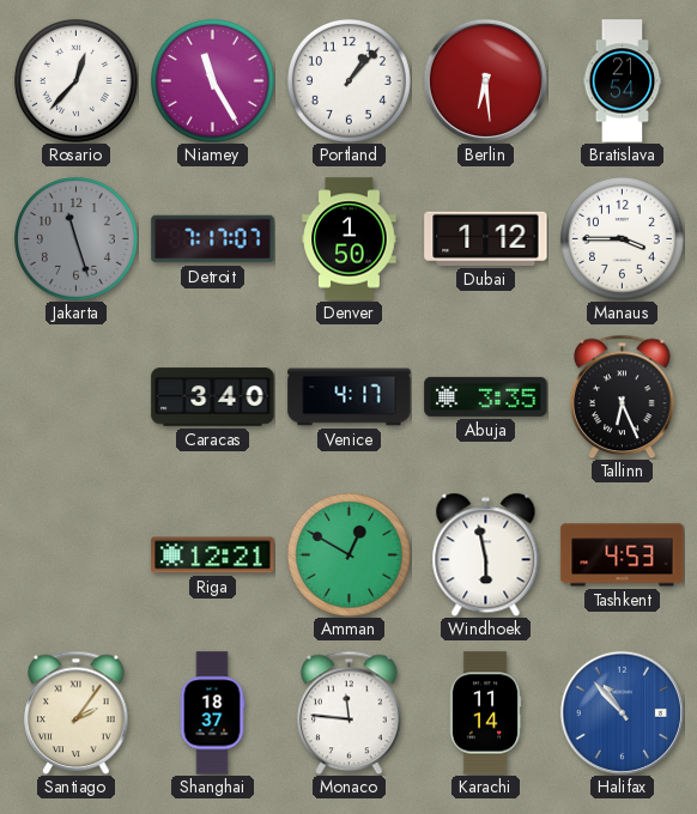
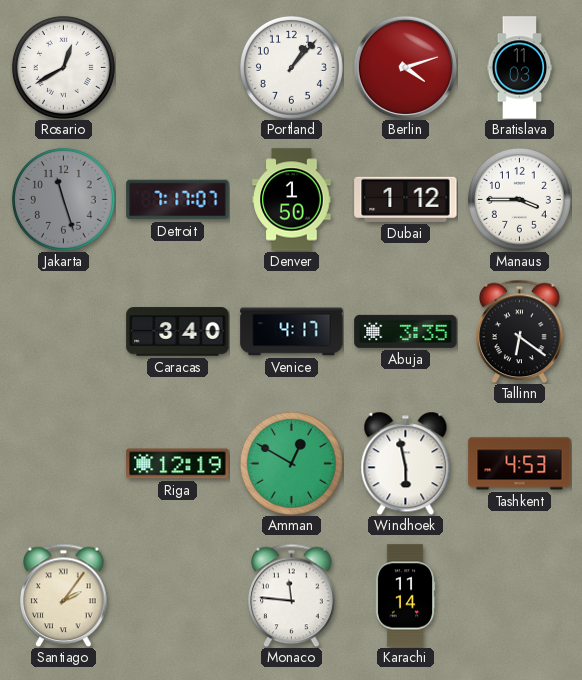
Rosario: 12:37 -> 12:40
Niamey: 11:25 -> none
Berlin: 6:29 -> 4:12
Bratislava: 21:54 -> 11:03
Tallinn: 6:26 -> 6:21
Riga: 12:21 -> 12:19
Shanghai: 18:37 -> none
Halifax: 10:53 -> none
